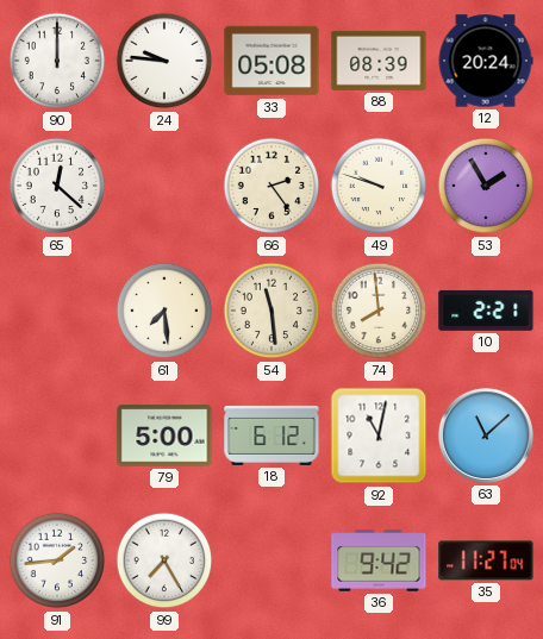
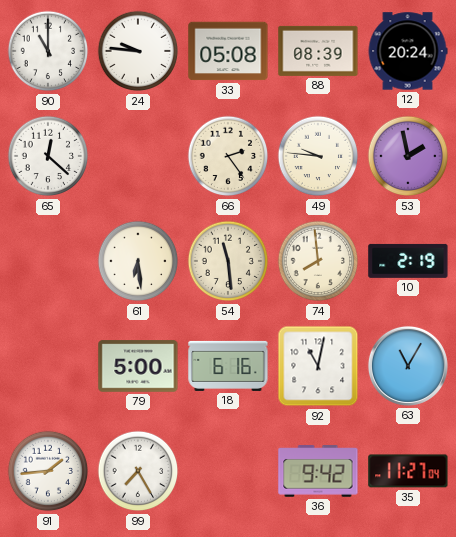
90: 12:00 -> 11:00
49: 9:48 -> 9:46
53: 1:55 -> 1:58
61: 7:29 -> 6:29
10: 2:21 -> 2:19
18: 6:12 -> 6:16
63: 11:08 -> 11:05
